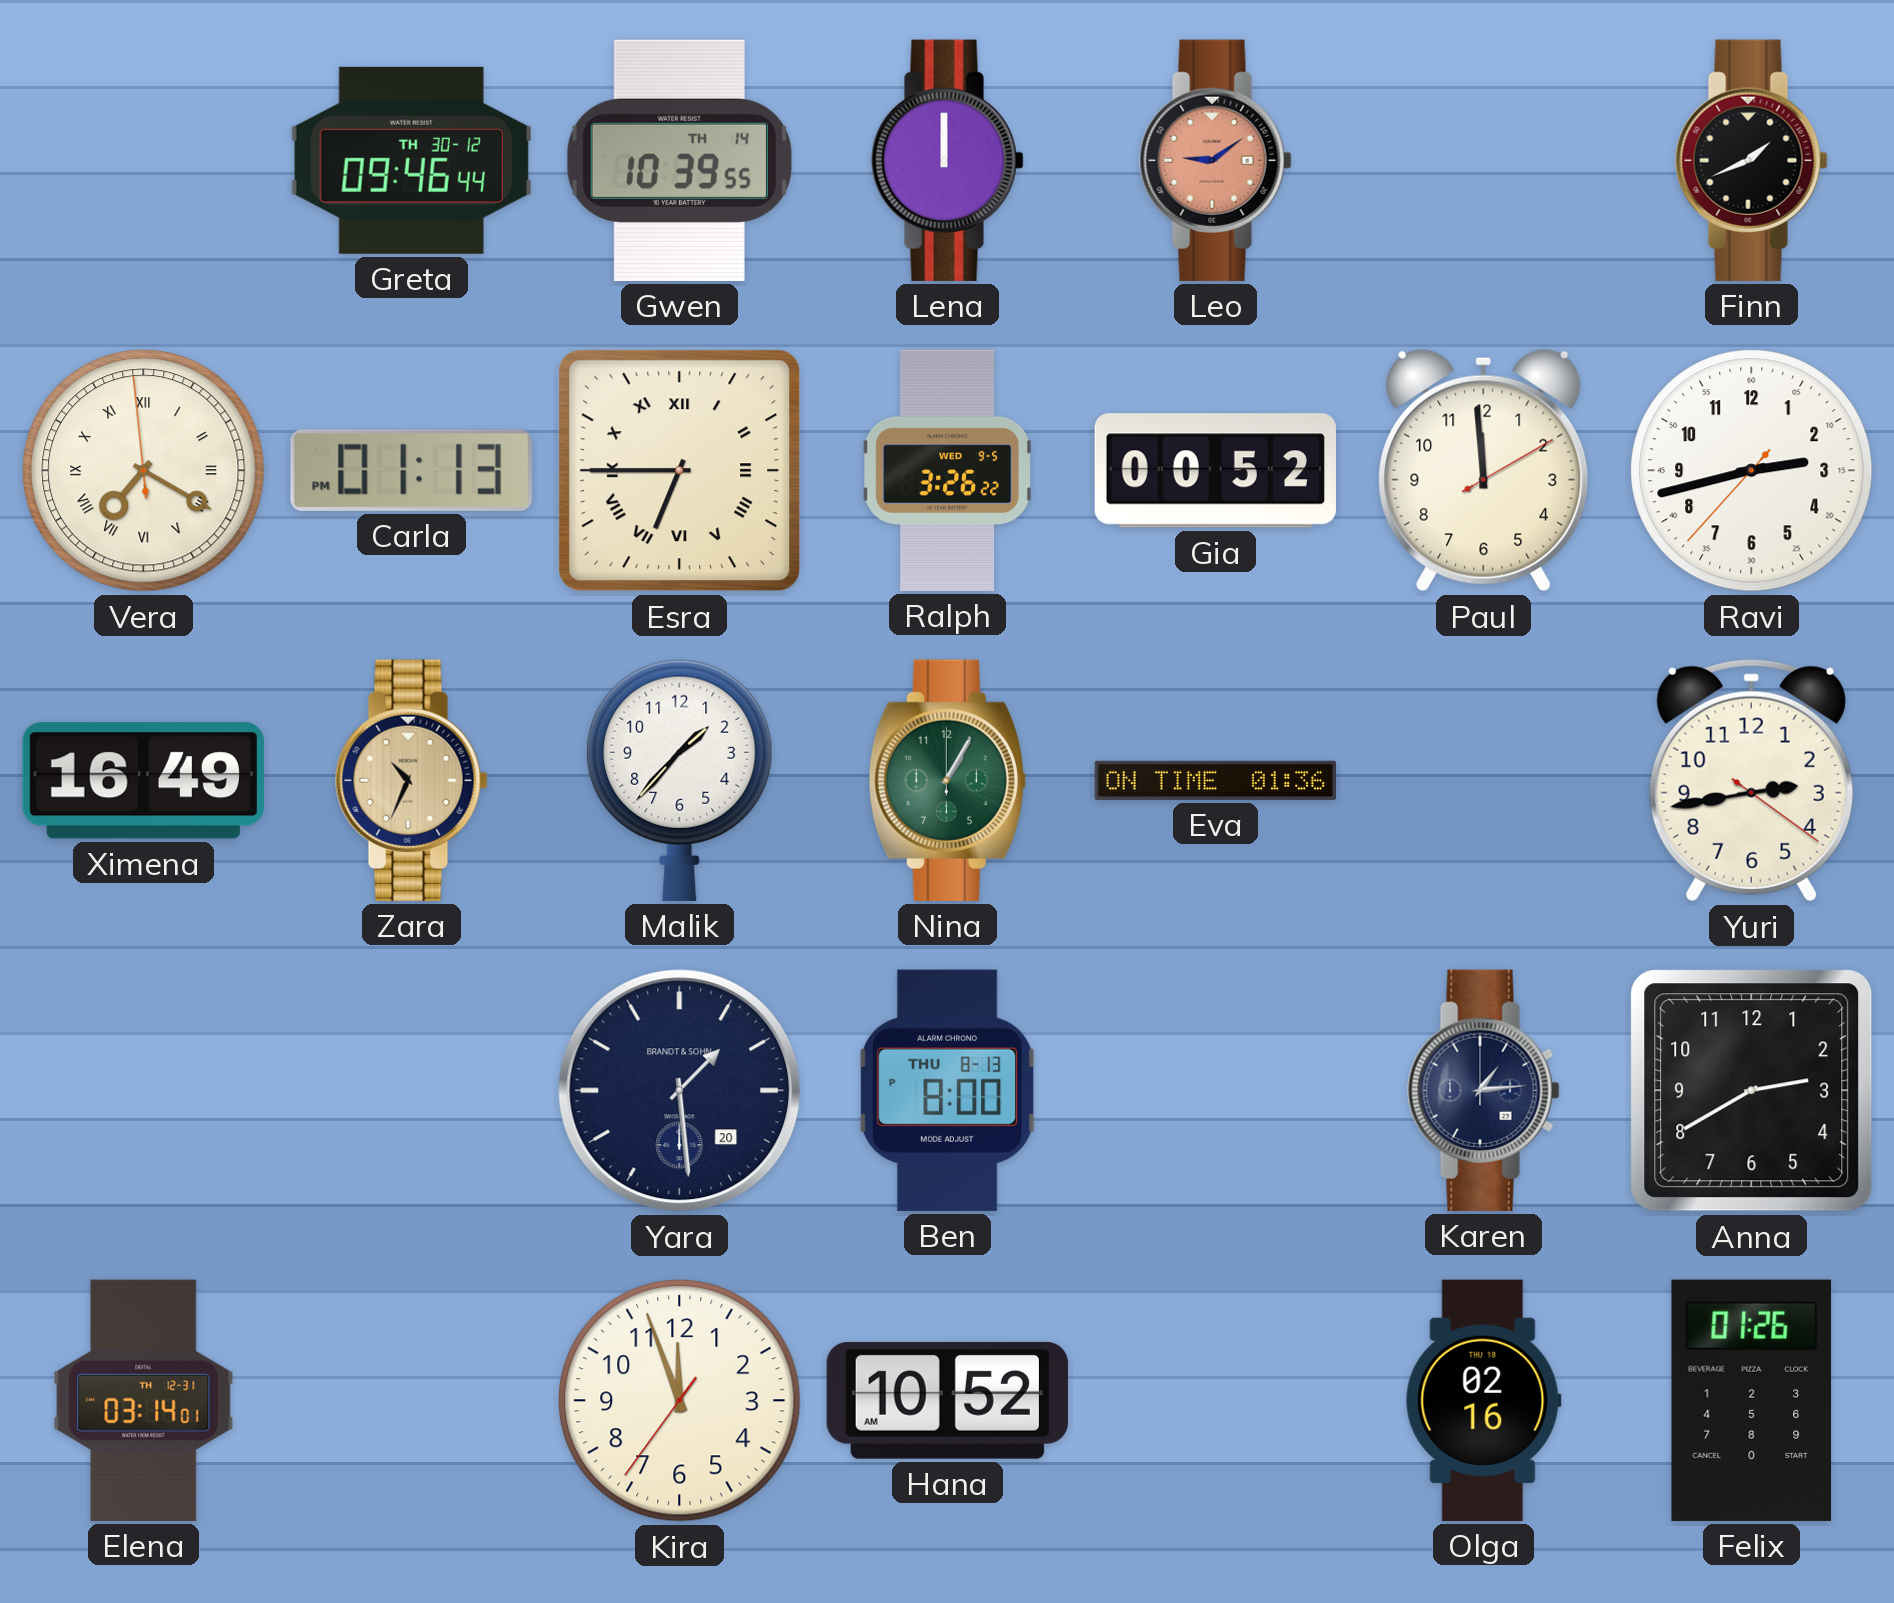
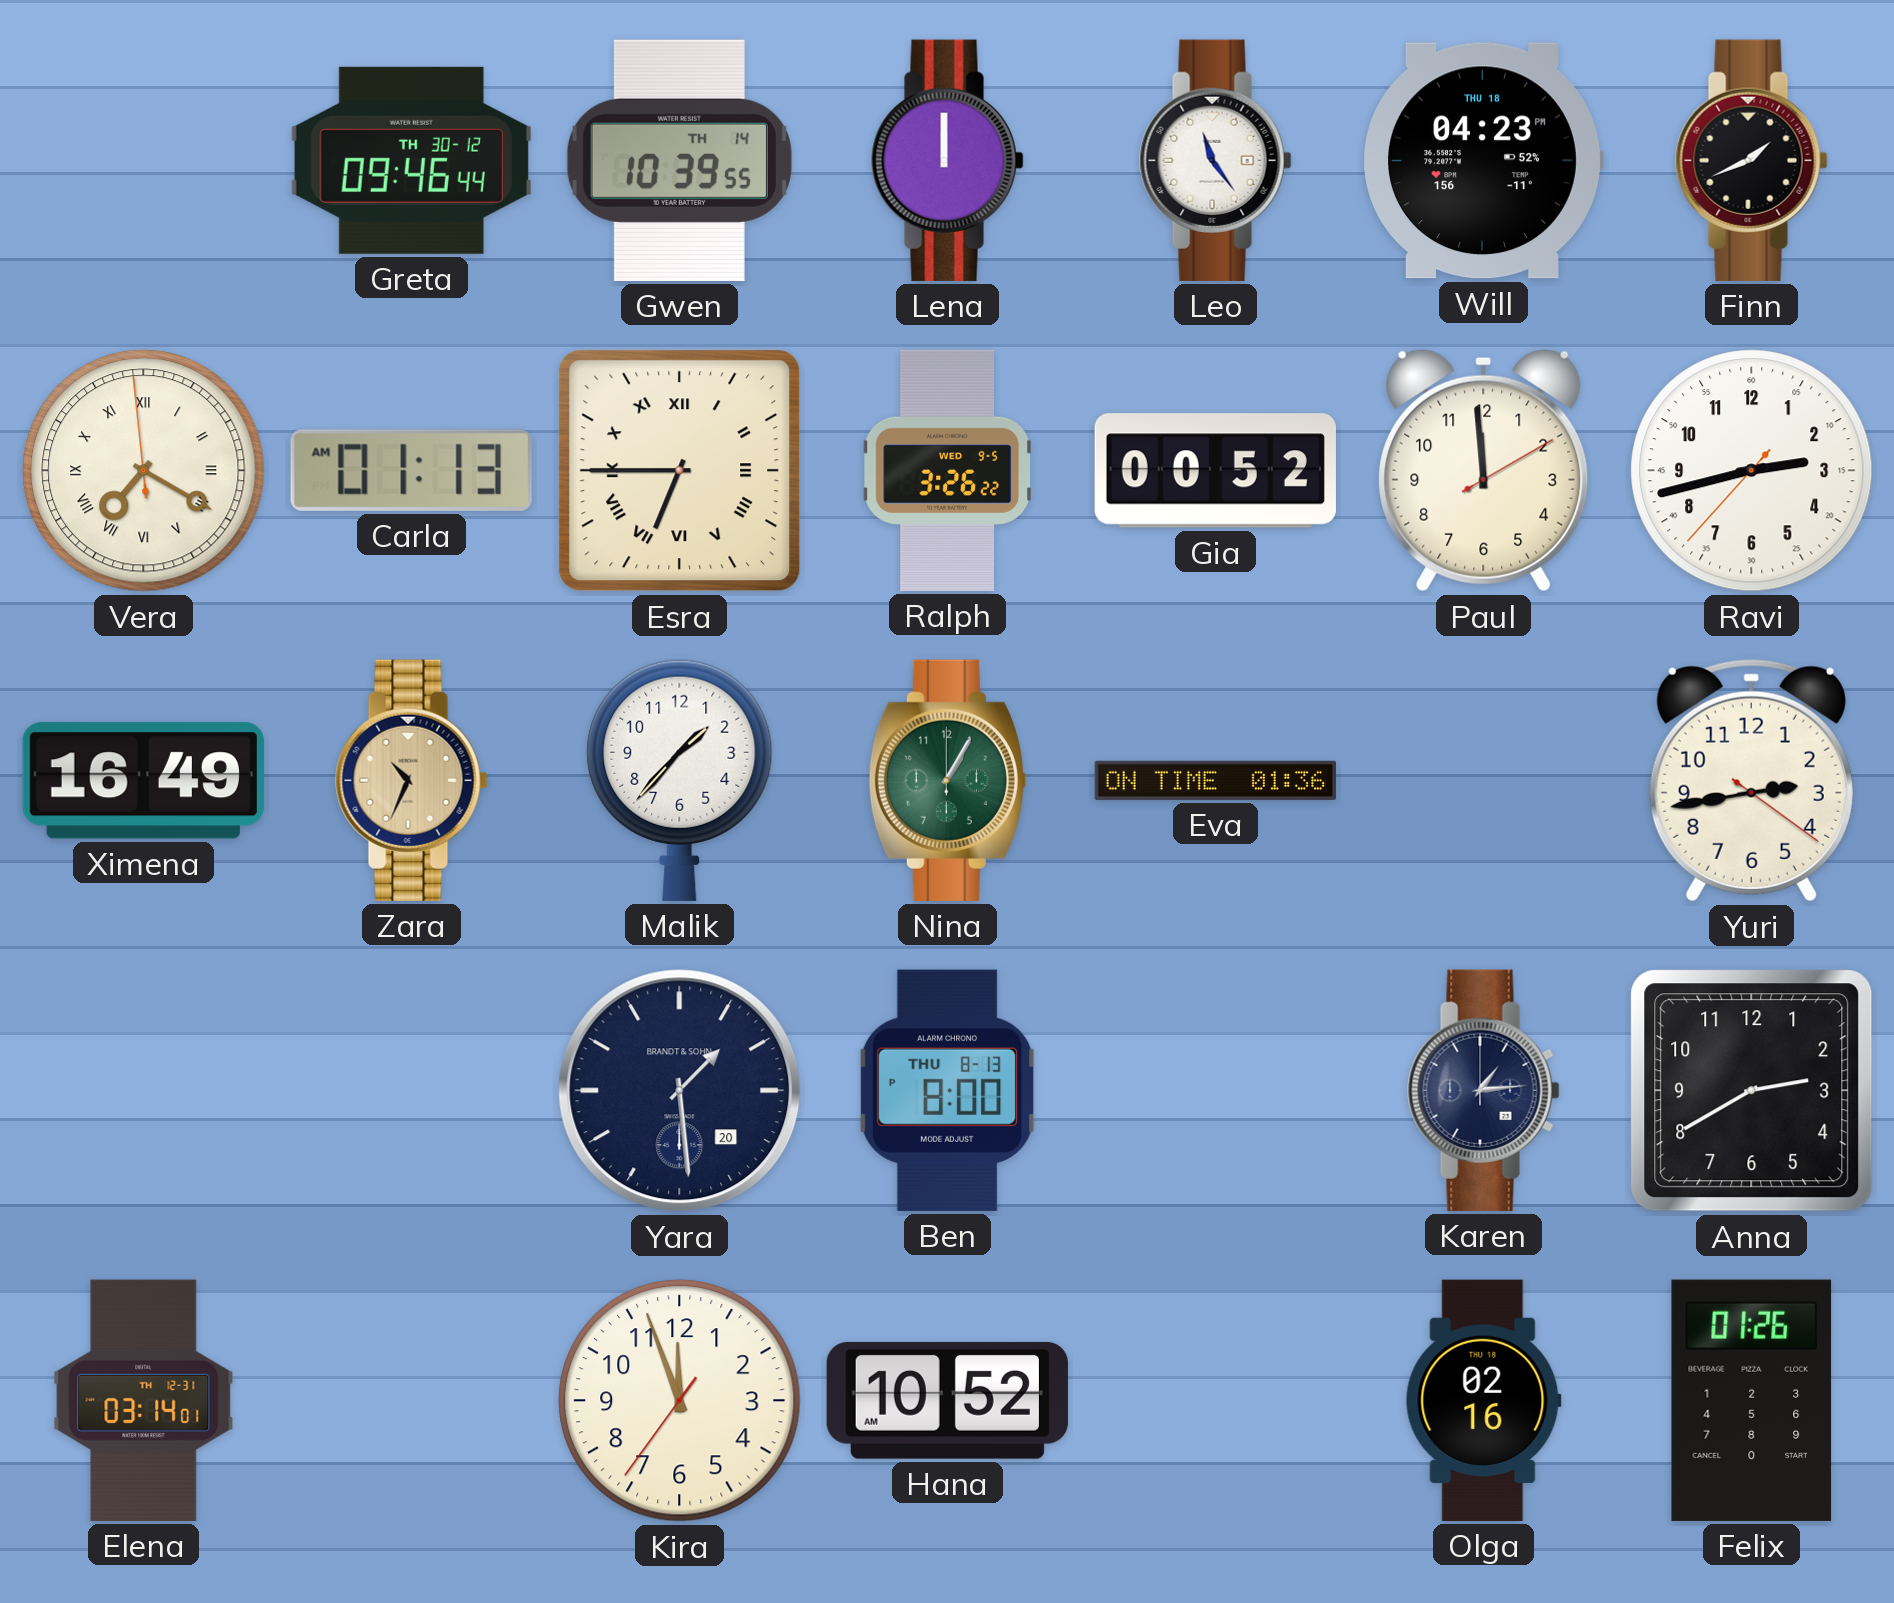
Leo: 9:09 -> 11:24
Leo dial: salmon -> white
Will: none -> 04:23
Carla: 01:13 PM -> 01:13 AM
